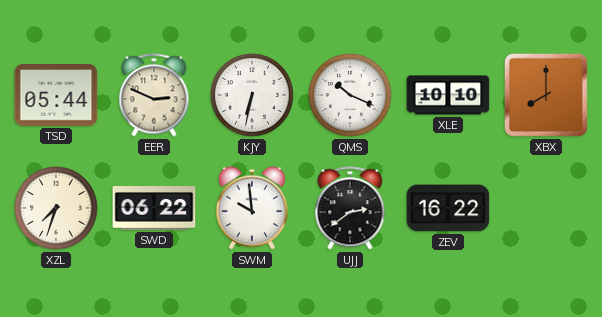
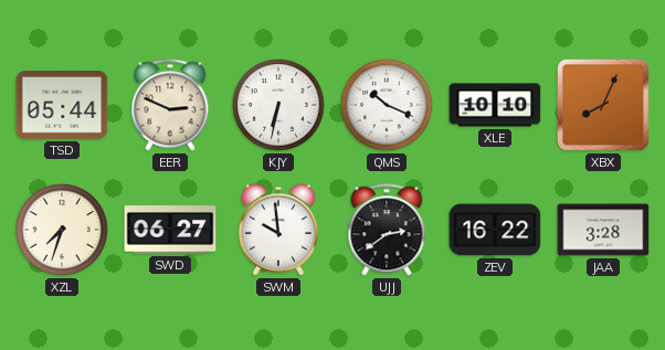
XBX: 8:00 -> 8:04
SWD: 06:22 -> 06:27
JAA: none -> 3:28
